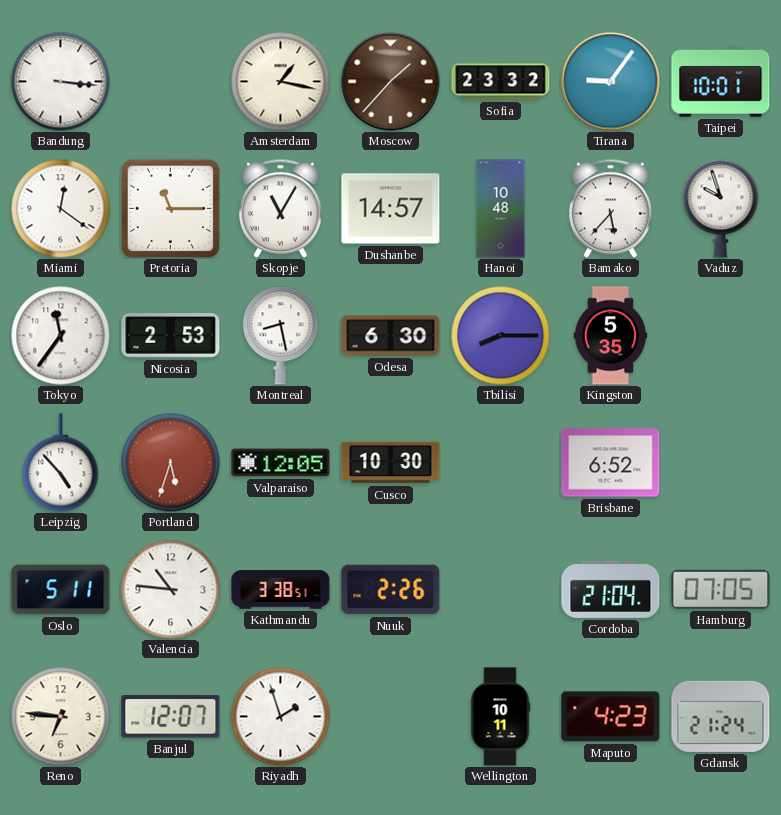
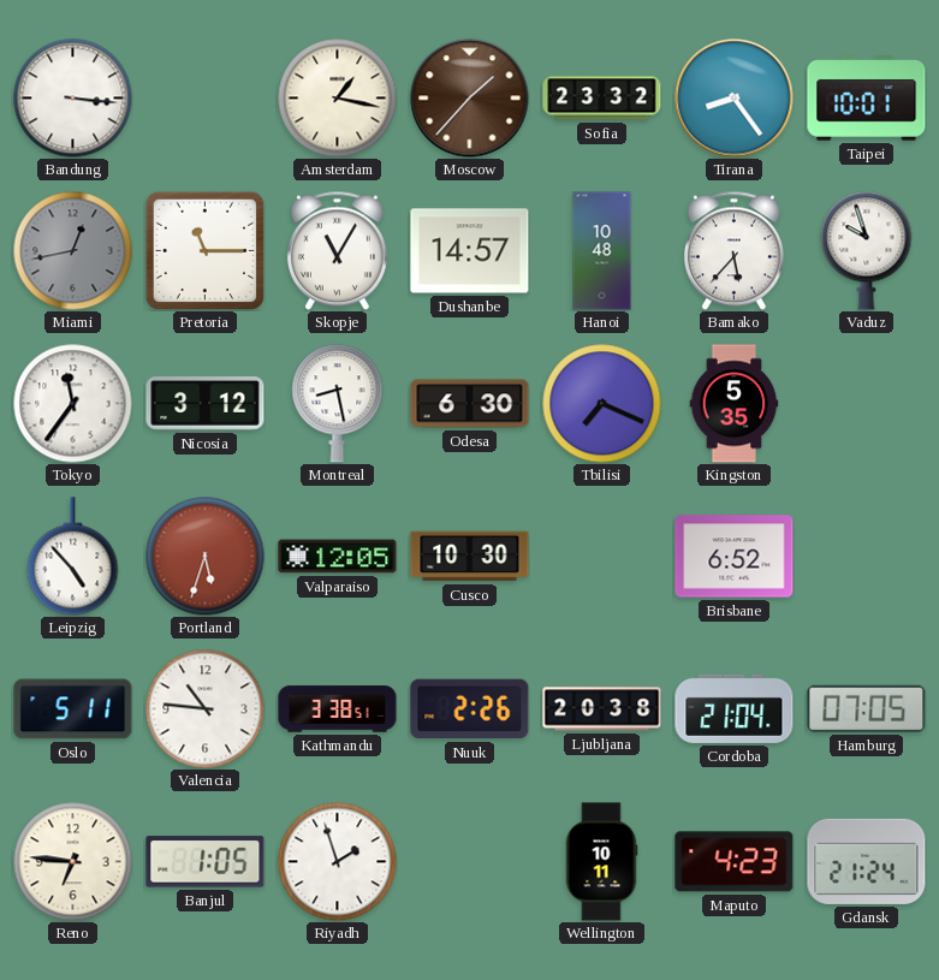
Tirana: 9:06 -> 8:24
Miami: 12:21 -> 12:43
Miami dial: white -> grey
Nicosia: 2:53 -> 3:12
Tbilisi: 8:15 -> 7:19
Ljubljana: none -> 20:38
Banjul: 12:07 -> 1:05
